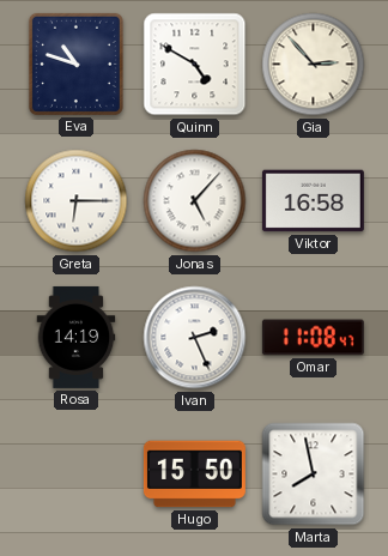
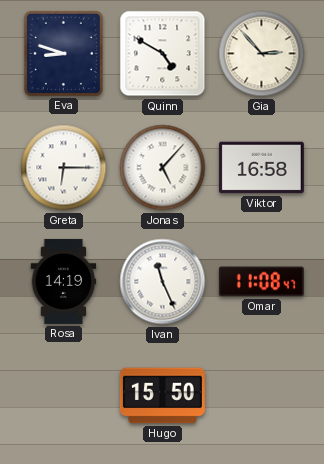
Eva: 10:48 -> 8:48
Ivan: 2:26 -> 11:26
Marta: 7:58 -> none
